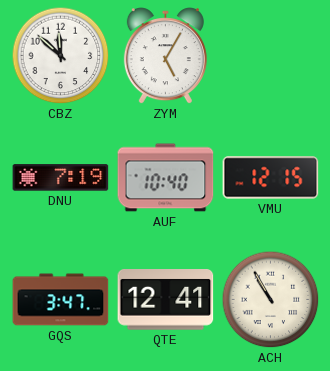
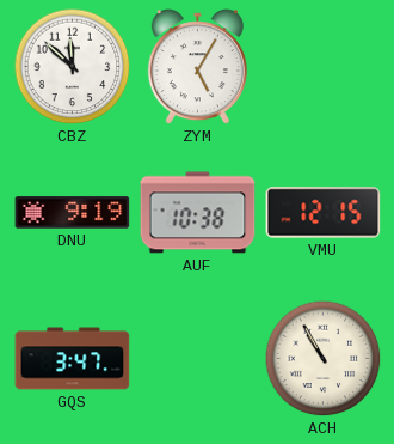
DNU: 7:19 -> 9:19
AUF: 10:40 -> 10:38
QTE: 12:41 -> none
